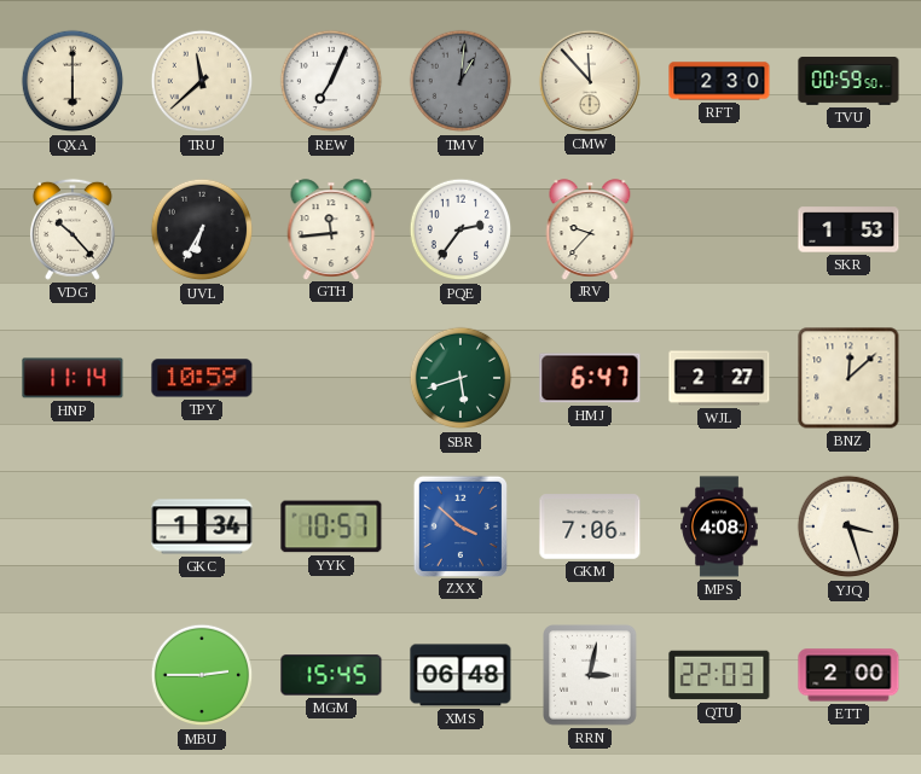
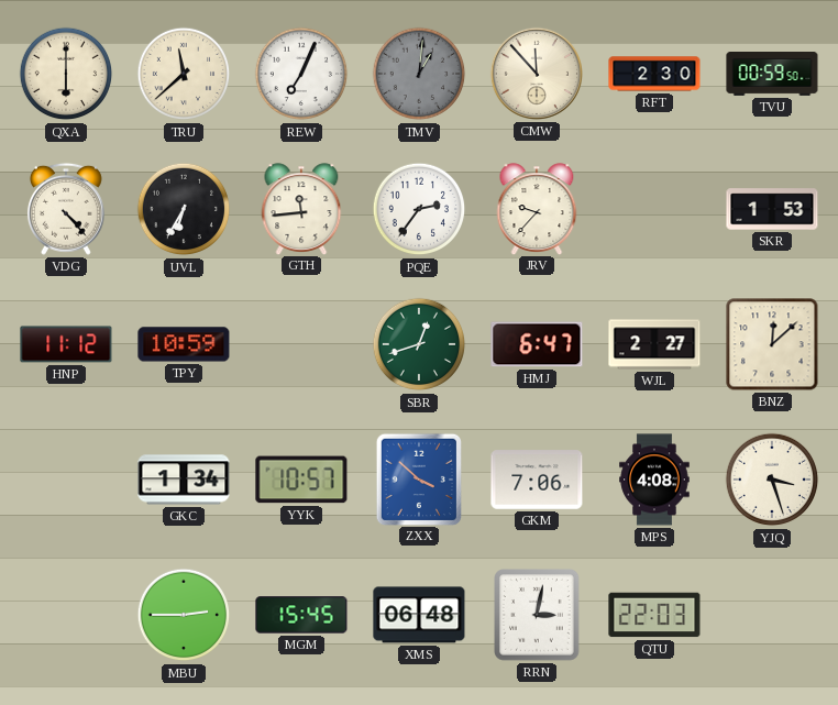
VDG: 10:23 -> 4:23
HNP: 11:14 -> 11:12
SBR: 5:42 -> 12:42
ETT: 2:00 -> none
